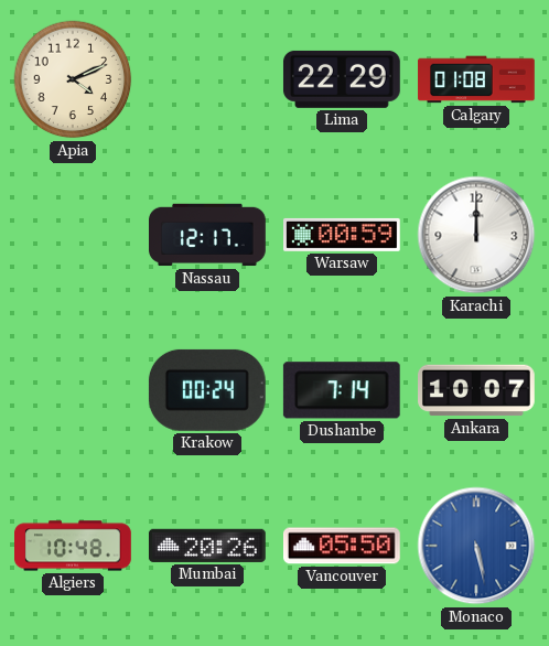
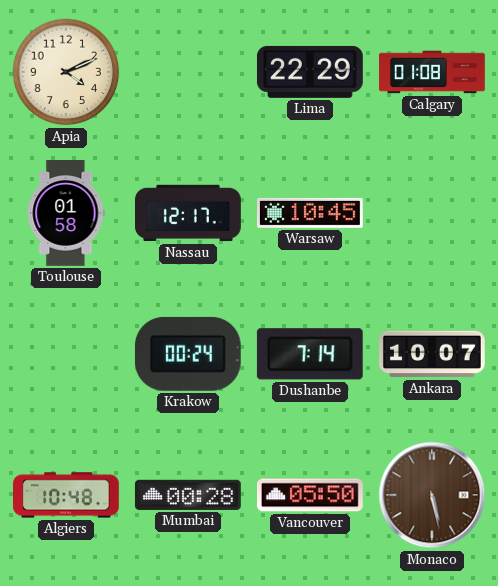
Toulouse: none -> 01:58
Warsaw: 00:59 -> 10:45
Karachi: 12:00 -> none
Mumbai: 20:26 -> 00:28
Monaco dial: blue -> brown
